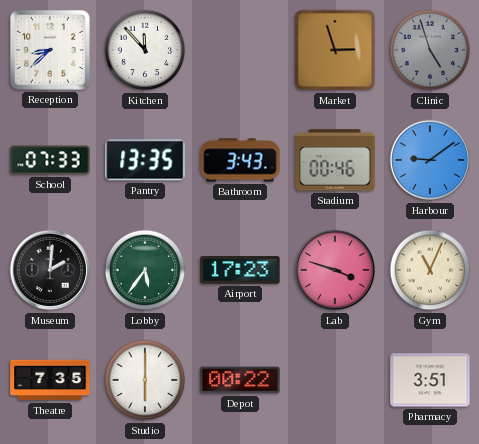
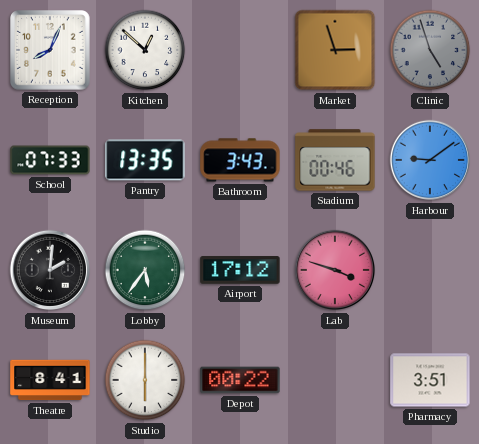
Reception: 8:38 -> 8:04
Kitchen: 11:53 -> 12:52
Airport: 17:23 -> 17:12
Gym: 11:04 -> none
Theatre: 7:35 -> 8:41
